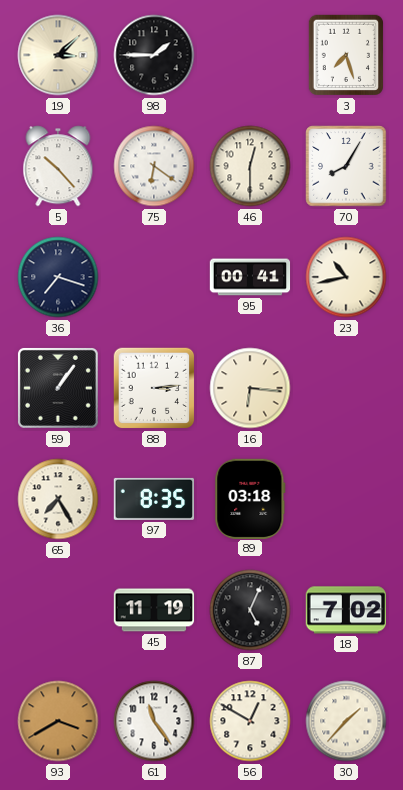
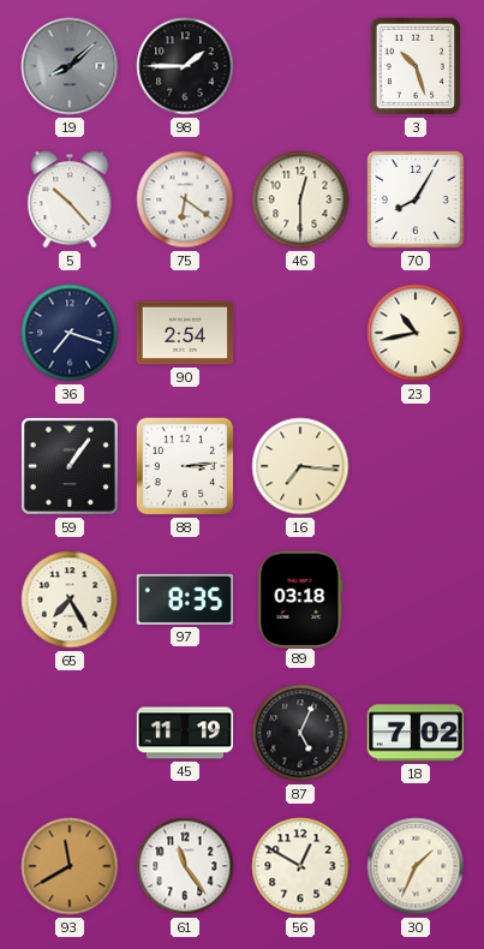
19: 3:08 -> 8:08
19 dial: cream -> grey
3: 7:27 -> 10:27
90: none -> 2:54
95: 00:41 -> none
16: 6:16 -> 7:16
93: 3:40 -> 11:40
30: 1:37 -> 1:34
